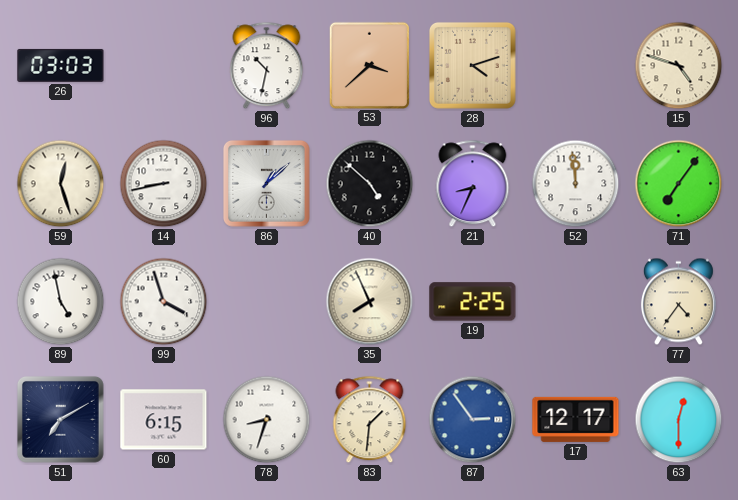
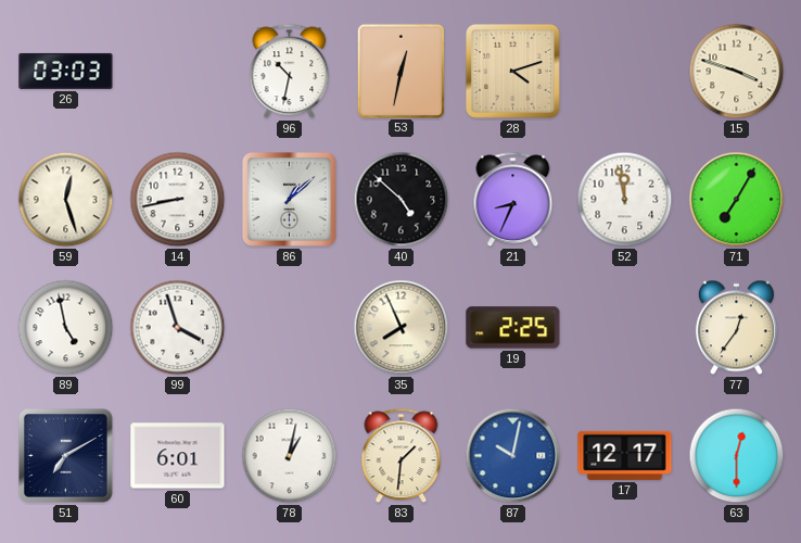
53: 3:38 -> 12:32
15: 4:48 -> 3:48
52: 11:59 -> 11:58
71: 7:06 -> 7:05
77: 4:36 -> 12:36
60: 6:15 -> 6:01
78: 8:33 -> 1:02
87: 2:54 -> 10:02
